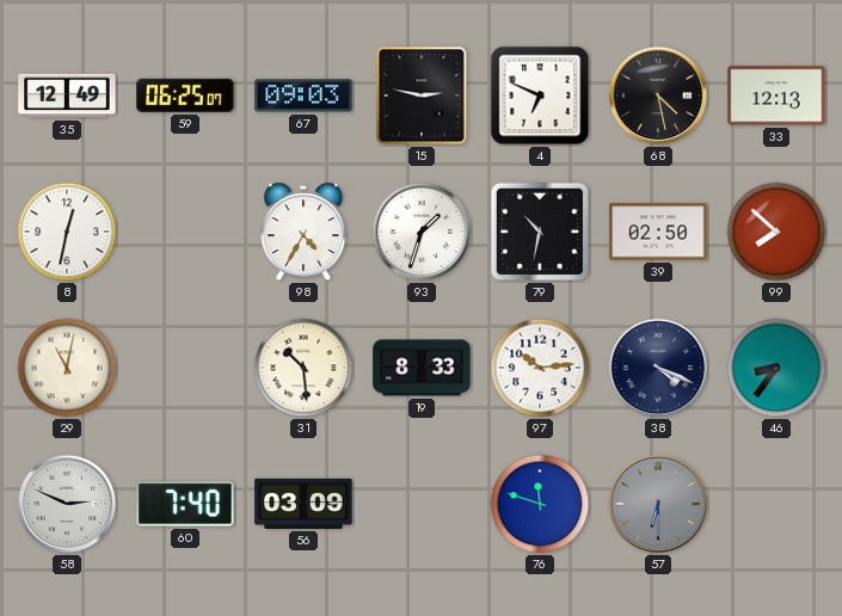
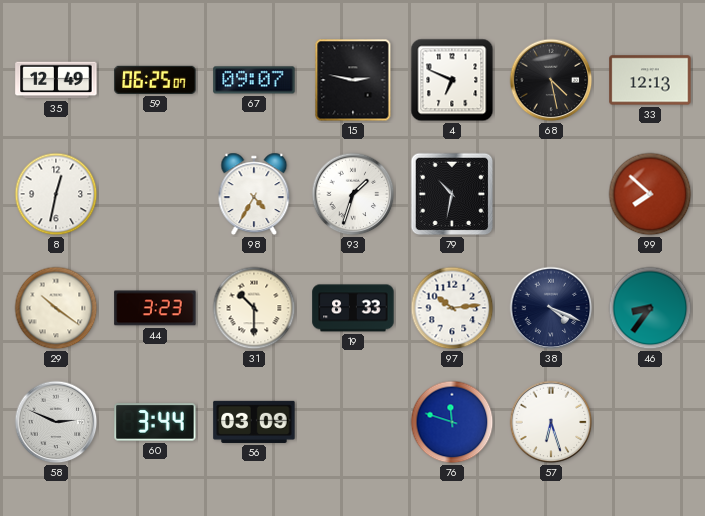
67: 09:03 -> 09:07
39: 02:50 -> none
29: 11:02 -> 10:21
44: none -> 3:23
31: 10:29 -> 10:30
60: 7:40 -> 3:44
57: 6:30 -> 6:27
57 dial: grey -> white
